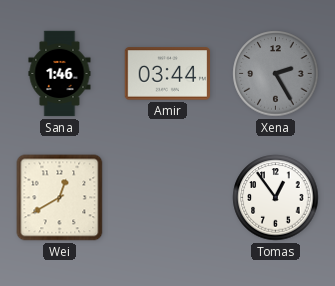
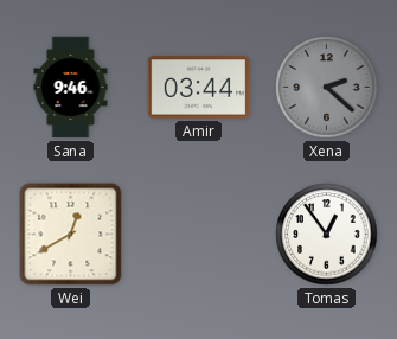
Sana: 1:46 -> 9:46
Xena: 2:25 -> 2:22
